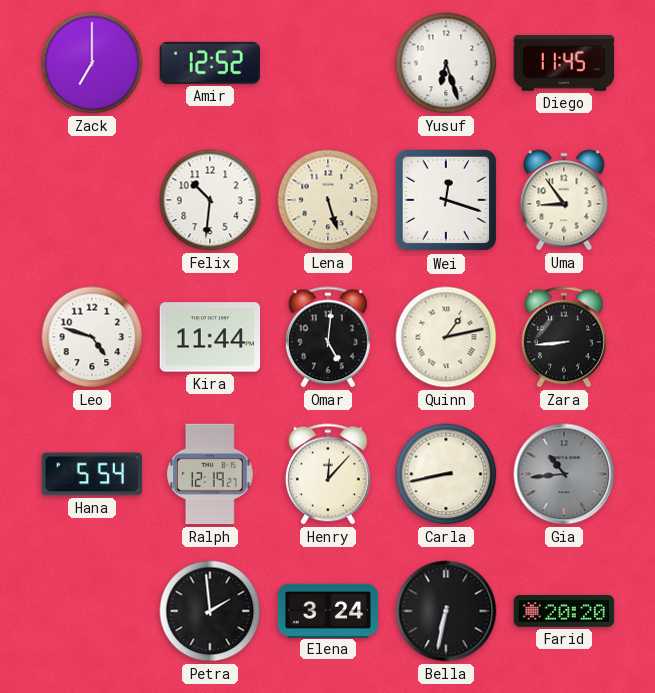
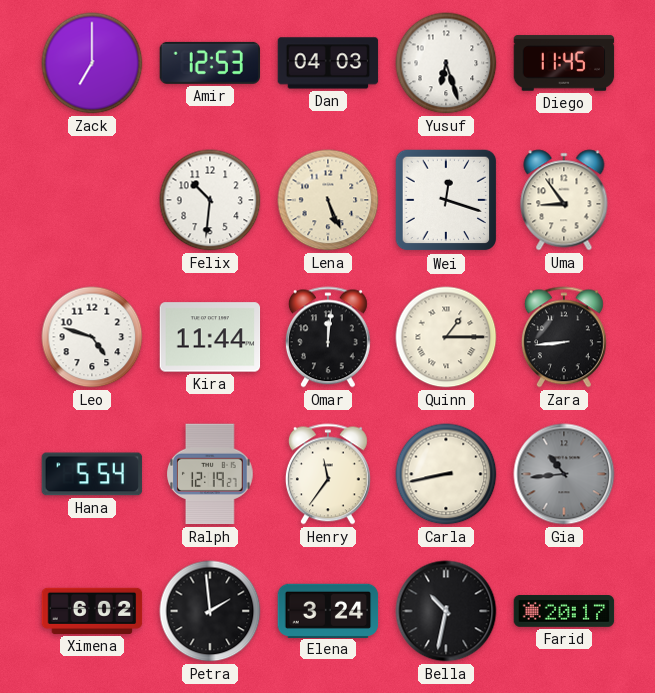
Amir: 12:52 -> 12:53
Dan: none -> 04:03
Lena: 5:27 -> 5:26
Omar: 5:01 -> 12:01
Quinn: 1:13 -> 1:15
Henry: 12:07 -> 11:36
Ximena: none -> 6:02
Bella: 6:32 -> 10:32
Farid: 20:20 -> 20:17
